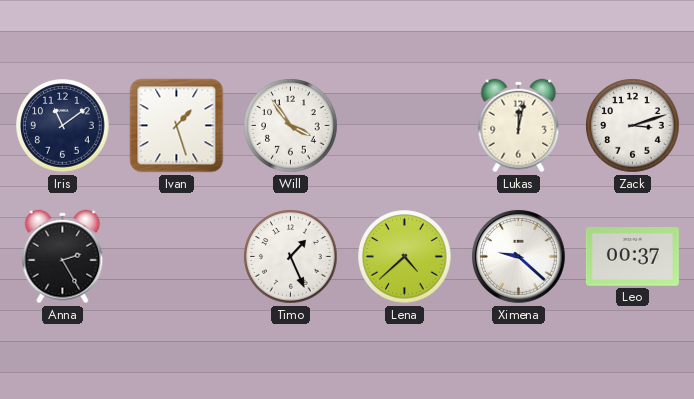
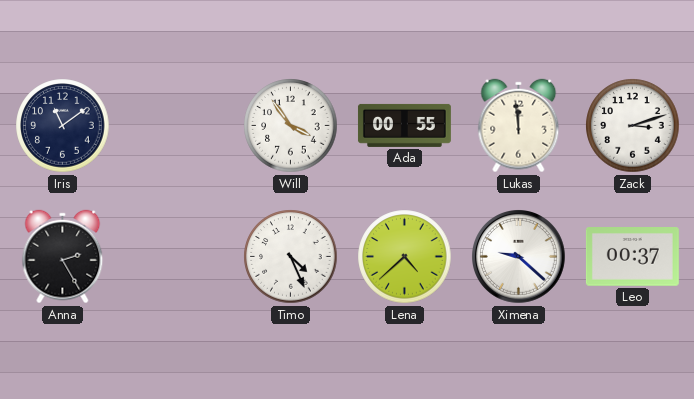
Ivan: 1:27 -> none
Ada: none -> 00:55
Lukas: 12:02 -> 11:59
Timo: 1:26 -> 4:26
